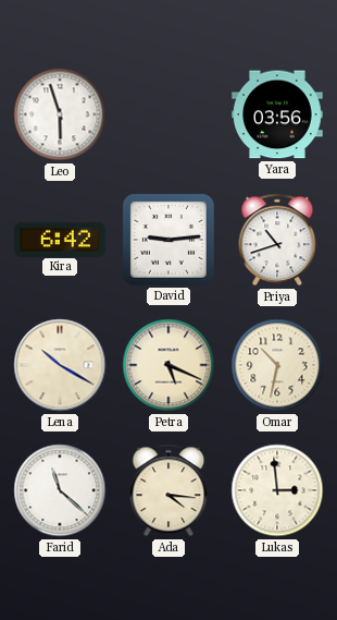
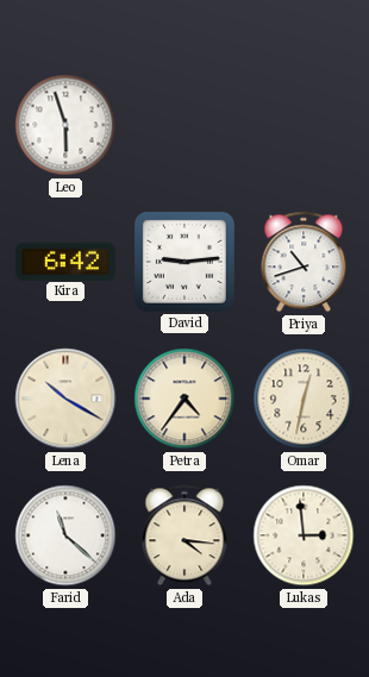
Yara: 03:56 -> none
Petra: 5:19 -> 4:36
Omar: 10:32 -> 12:32
